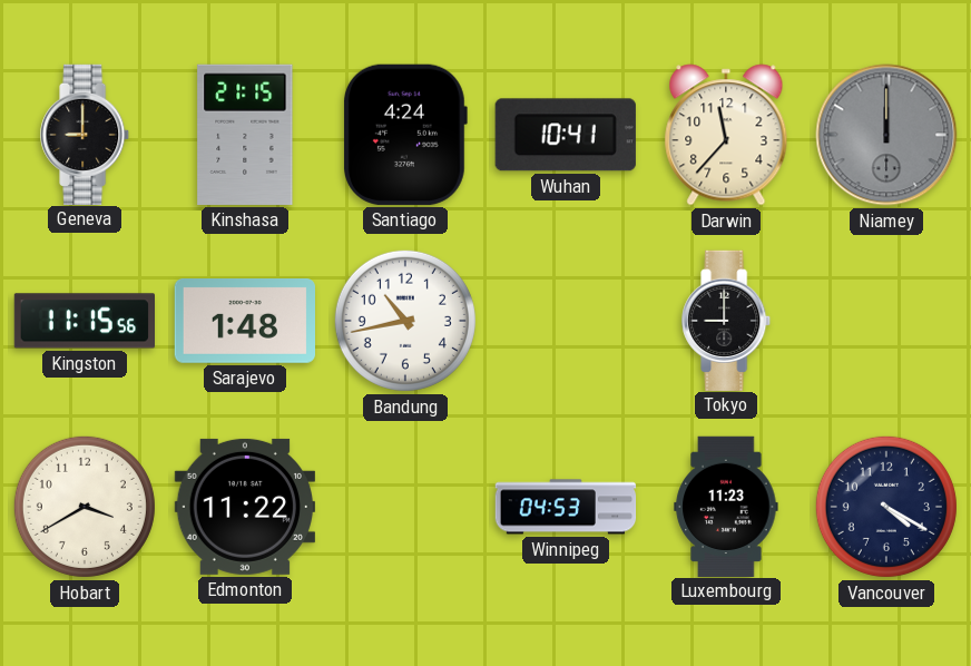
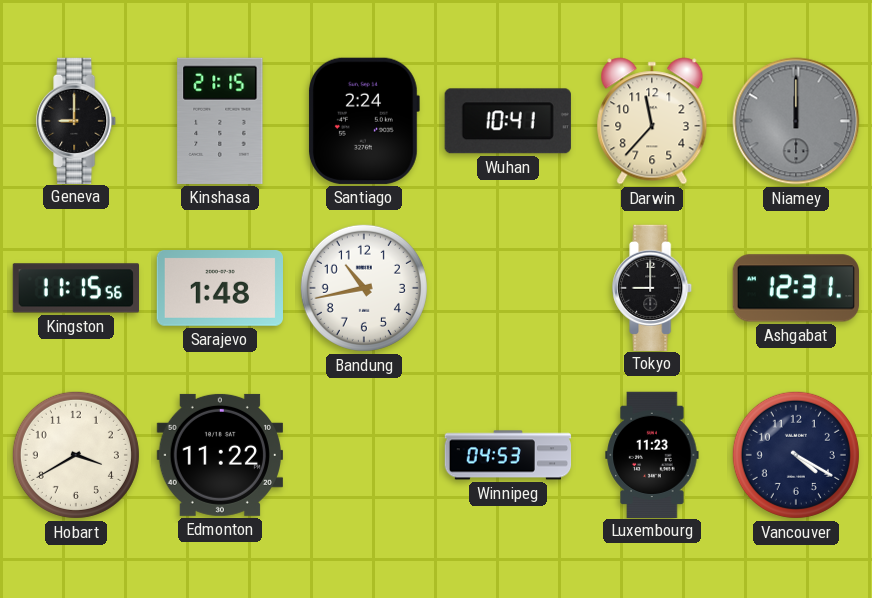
Santiago: 4:24 -> 2:24
Ashgabat: none -> 12:31
